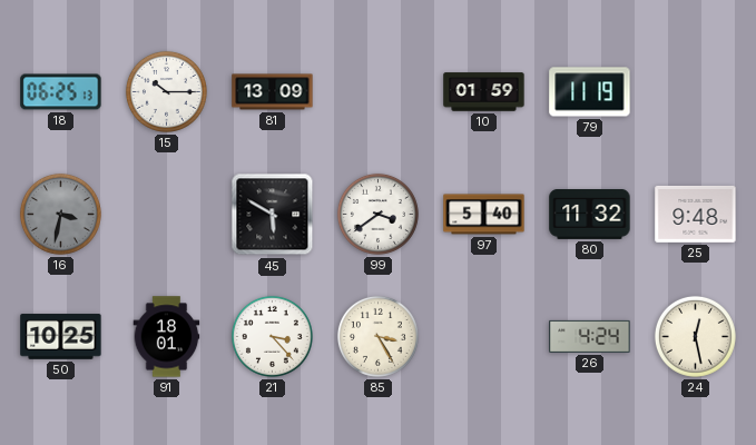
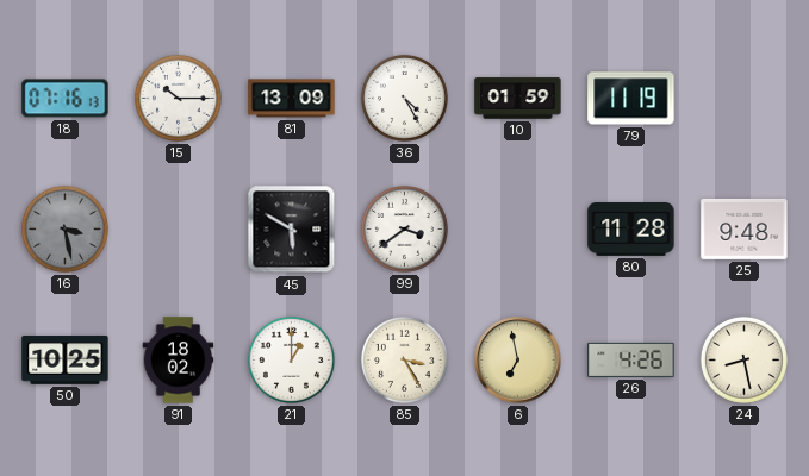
18: 06:25 -> 07:16
36: none -> 4:25
16: 3:32 -> 3:28
97: 5:40 -> none
80: 11:32 -> 11:28
91: 18:01 -> 18:02
21: 3:23 -> 1:00
6: none -> 6:58
26: 4:24 -> 4:26
24: 12:28 -> 8:28
